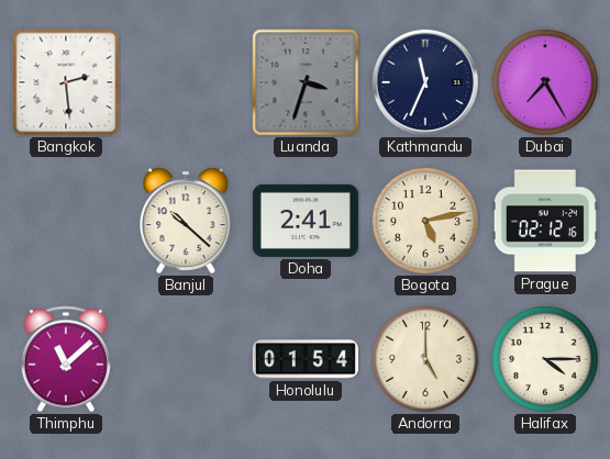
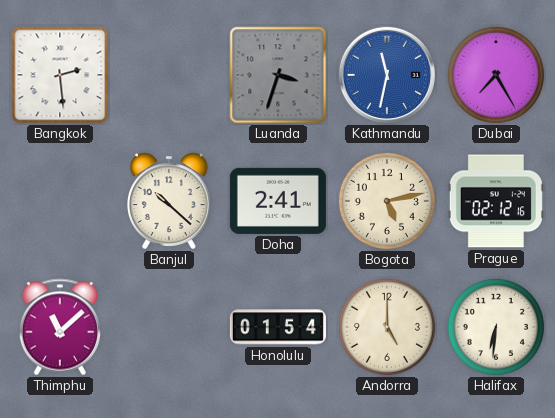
Kathmandu: 11:34 -> 11:32
Kathmandu dial: navy -> blue
Halifax: 4:15 -> 6:31
